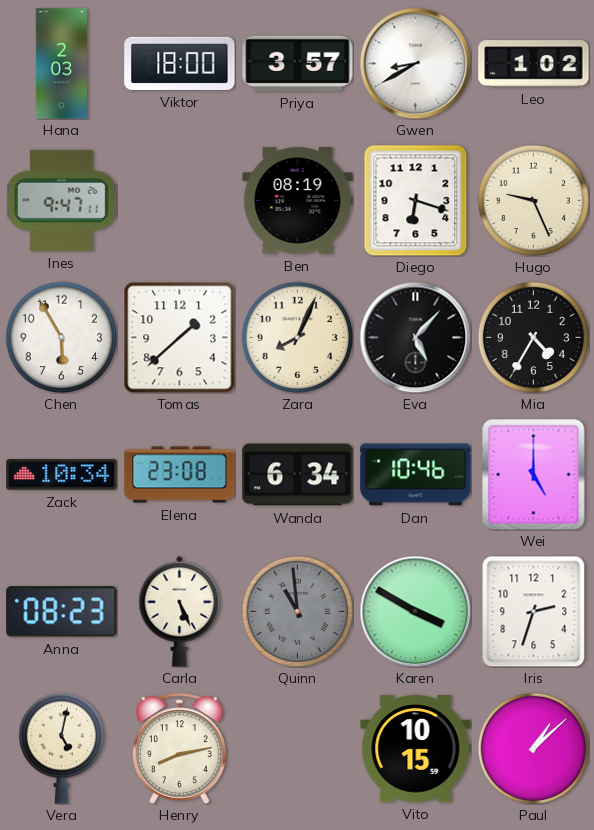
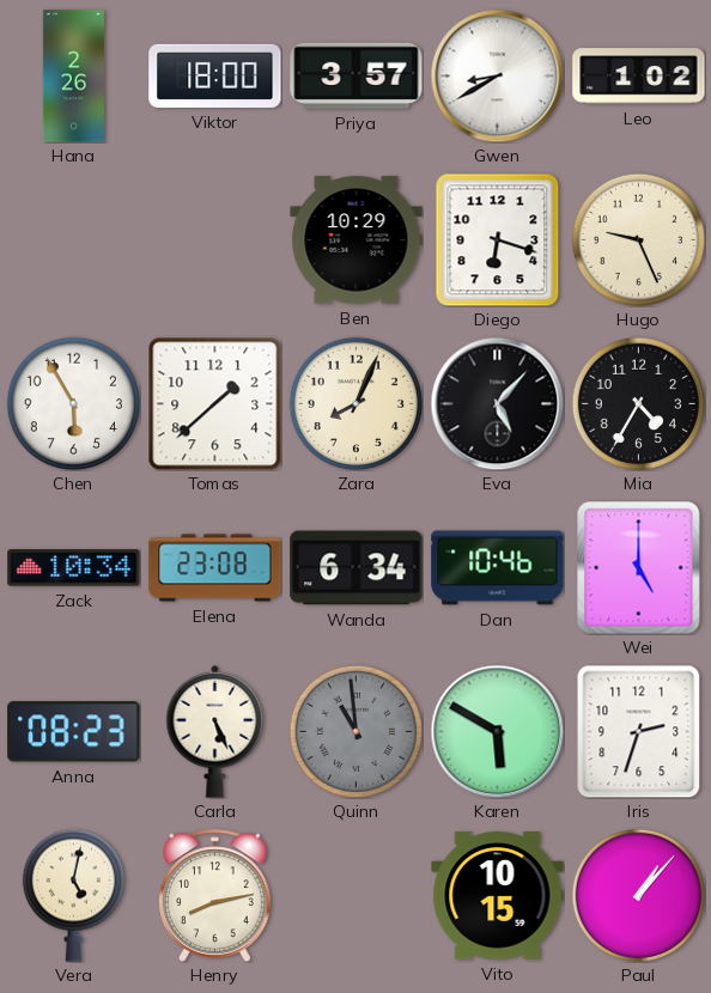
Hana: 2:03 -> 2:26
Ines: 9:47 -> none
Ben: 08:19 -> 10:29
Karen: 3:50 -> 5:50
Paul: 1:08 -> 1:07
